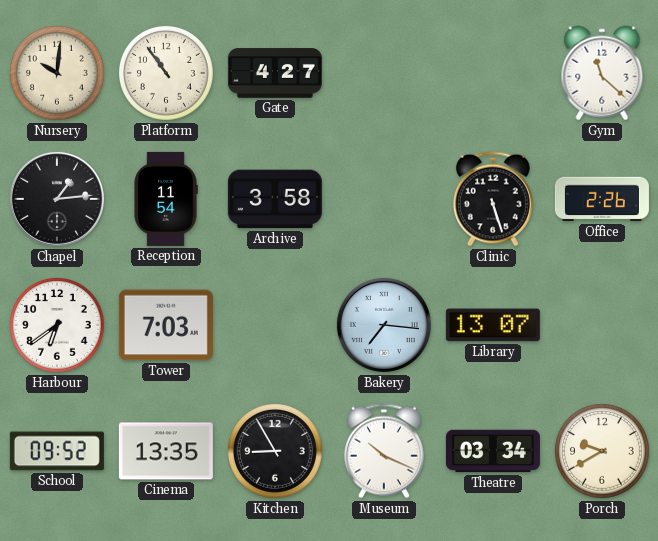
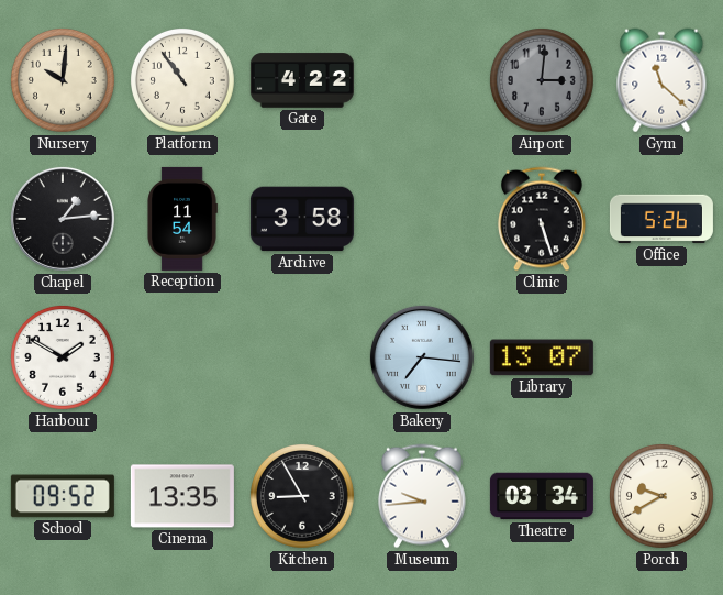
Gate: 4:27 -> 4:22
Airport: none -> 3:01
Office: 2:26 -> 5:26
Harbour: 6:39 -> 1:50
Tower: 7:03 -> none
Museum: 10:19 -> 9:44
